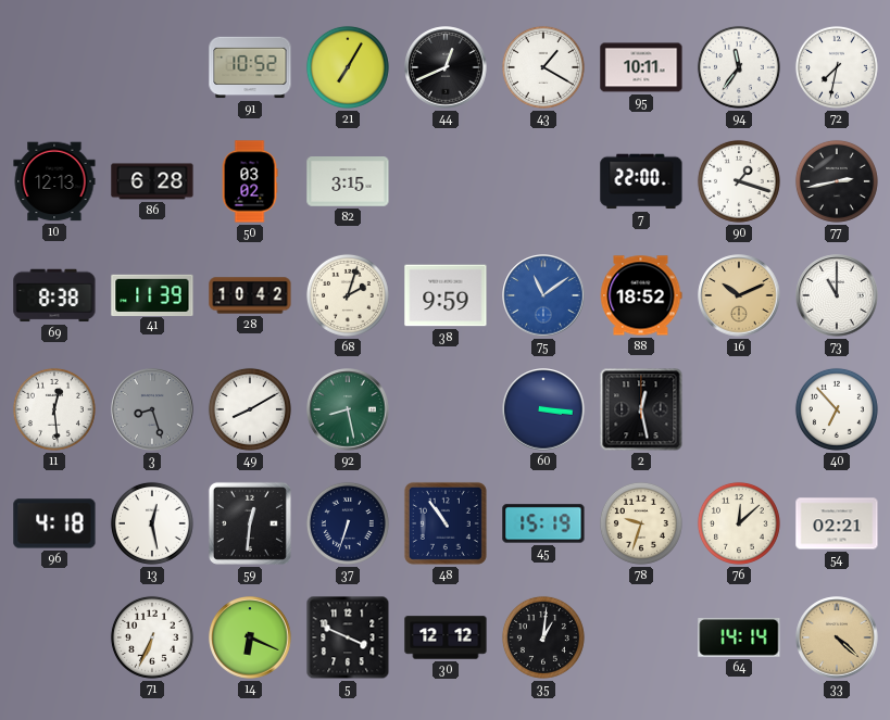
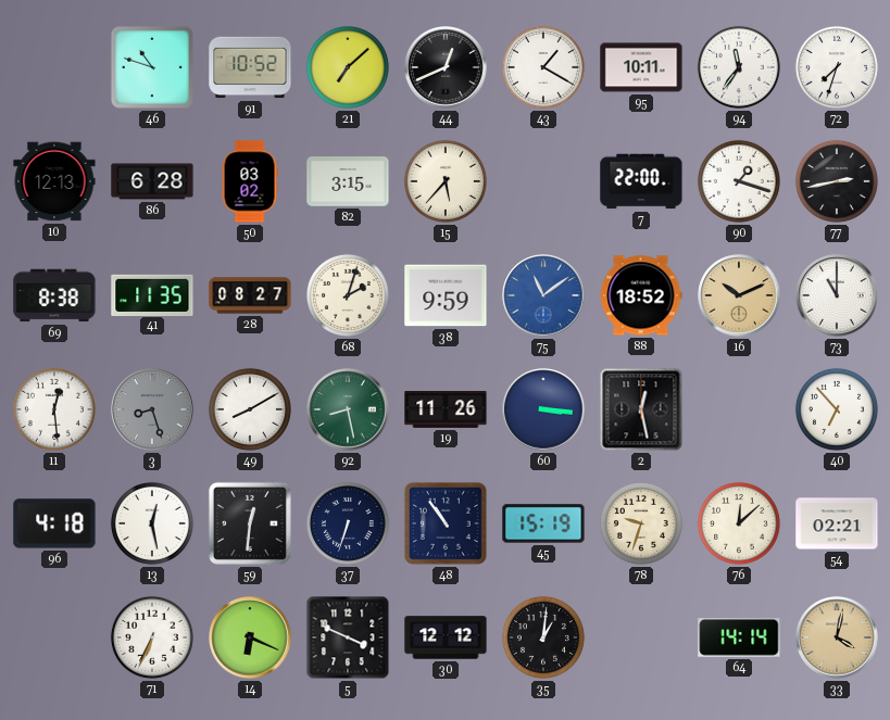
46: none -> 10:48
21: 7:05 -> 7:08
72: 7:32 -> 7:33
15: none -> 5:37
41: 11:39 -> 11:35
28: 10:42 -> 08:27
19: none -> 11:26
33: 4:22 -> 4:02
